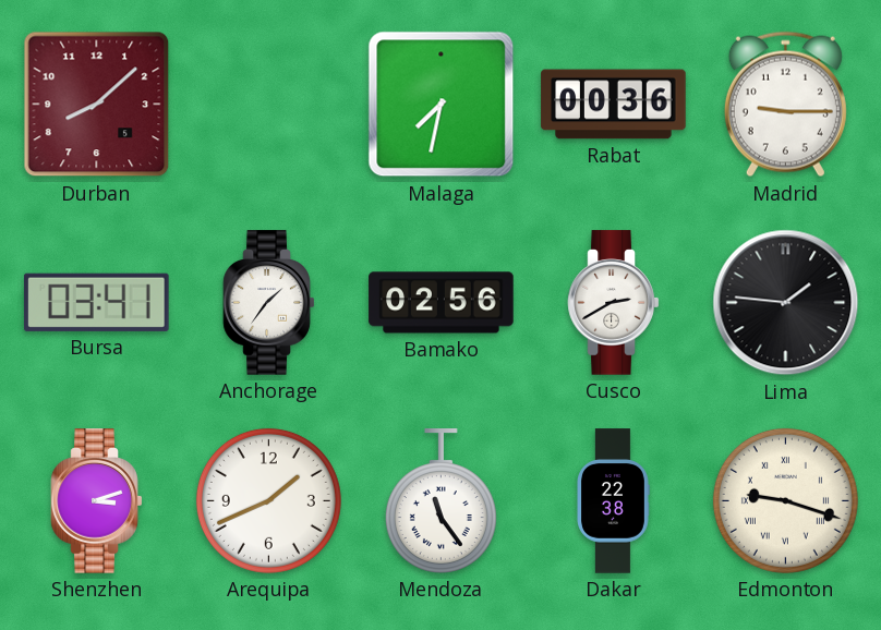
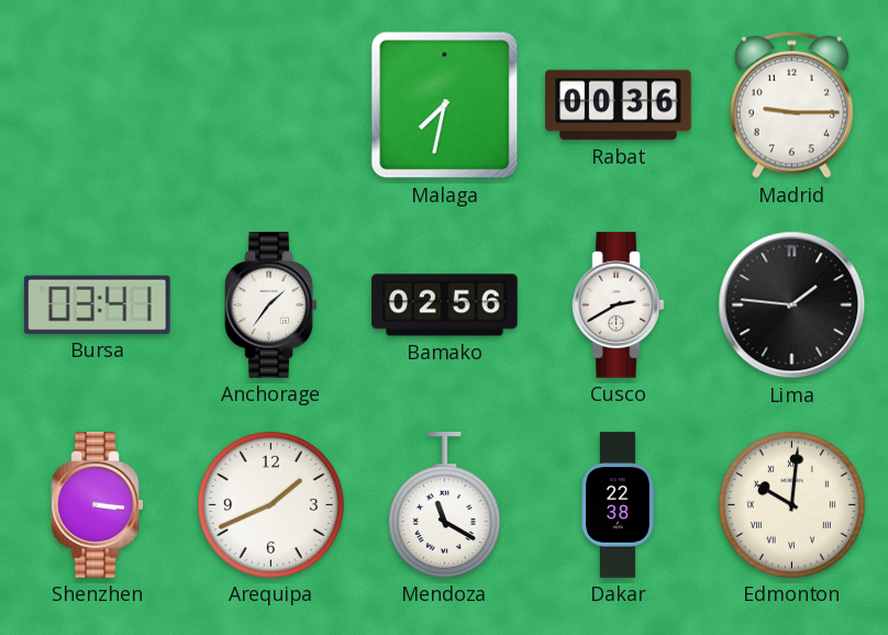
Durban: 8:08 -> none
Shenzhen: 3:12 -> 3:16
Mendoza: 11:24 -> 11:20
Edmonton: 9:18 -> 10:01
